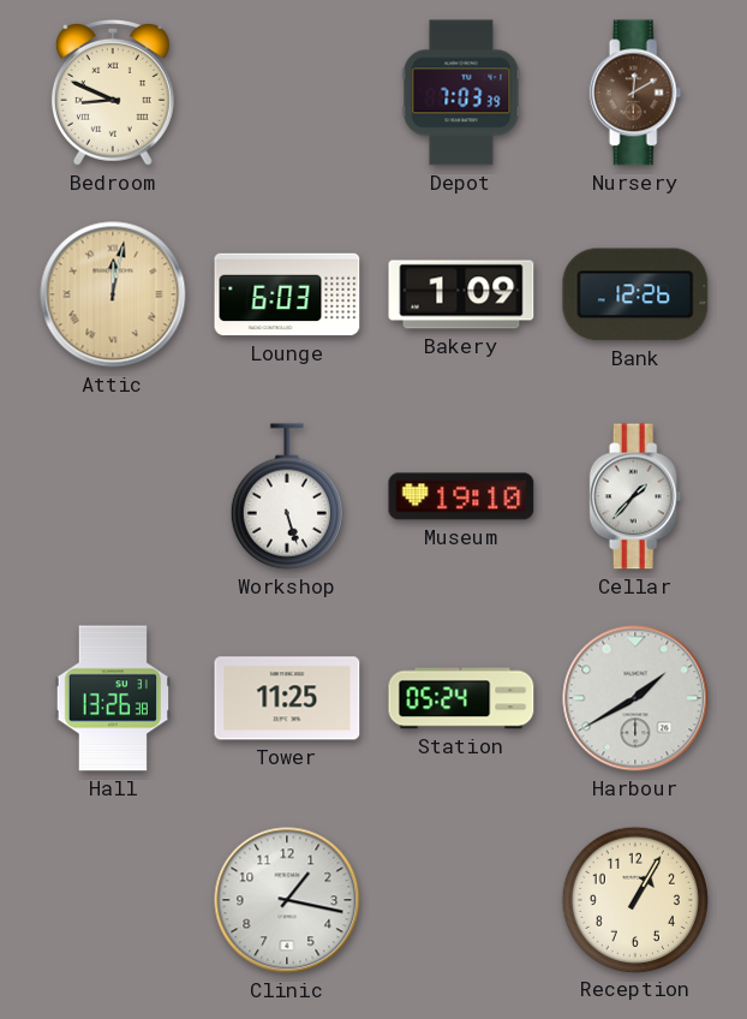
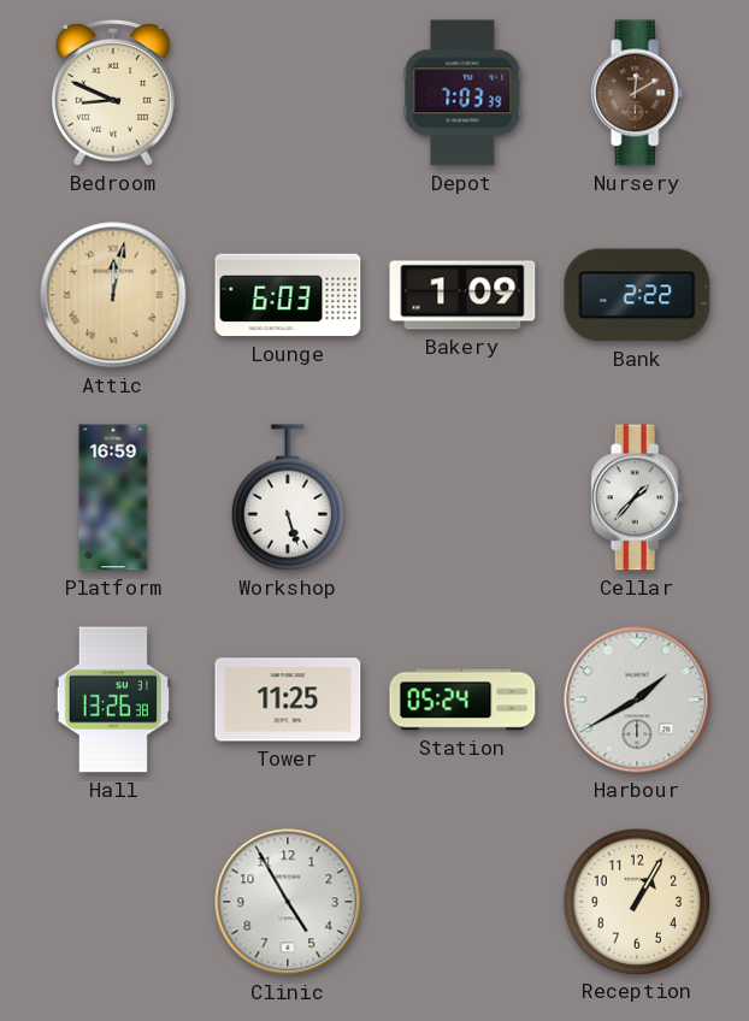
Bank: 12:26 -> 2:22
Platform: none -> 16:59
Museum: 19:10 -> none
Clinic: 1:17 -> 4:55
